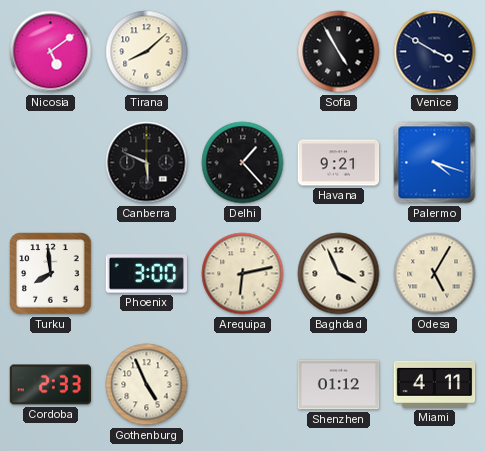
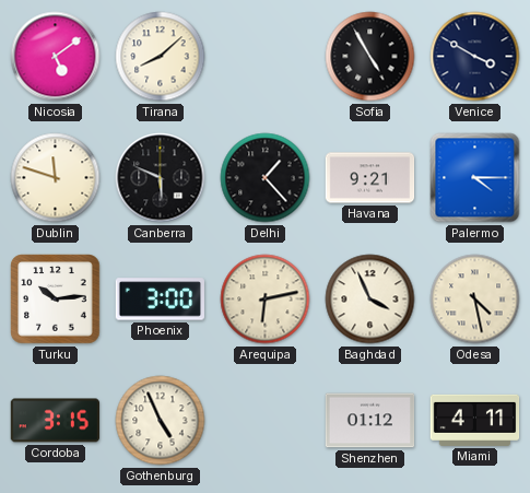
Dublin: none -> 11:48
Palermo: 4:18 -> 4:15
Turku: 7:59 -> 10:14
Odesa: 5:05 -> 4:28
Cordoba: 2:33 -> 3:15
